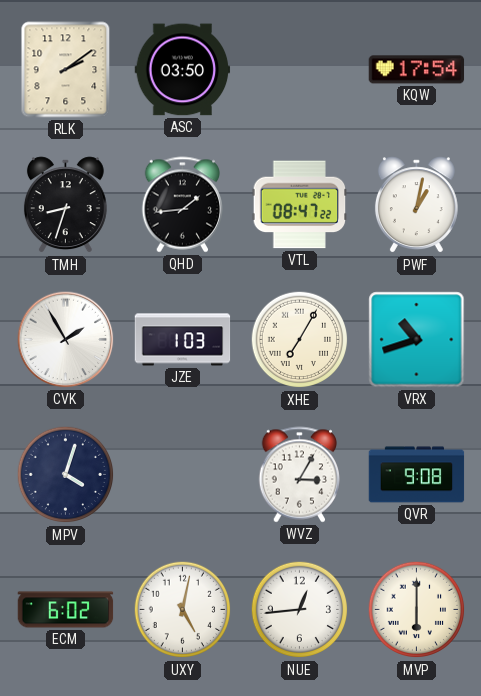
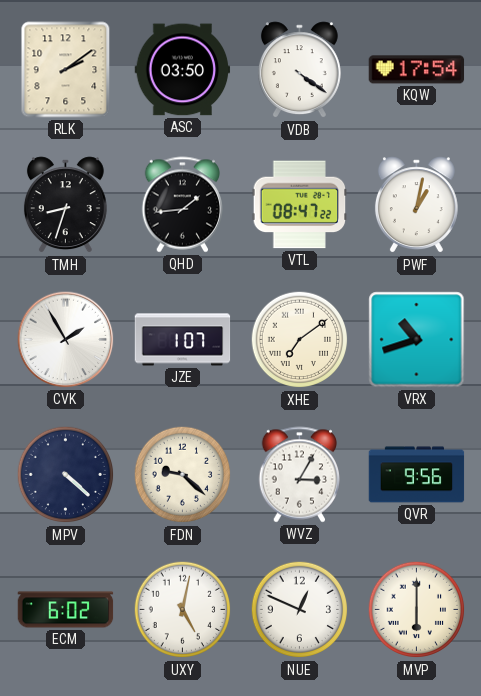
VDB: none -> 4:21
JZE: 1:03 -> 1:07
XHE: 7:05 -> 7:09
MPV: 4:03 -> 4:22
FDN: none -> 9:22
QVR: 9:08 -> 9:56
NUE: 12:44 -> 12:49
